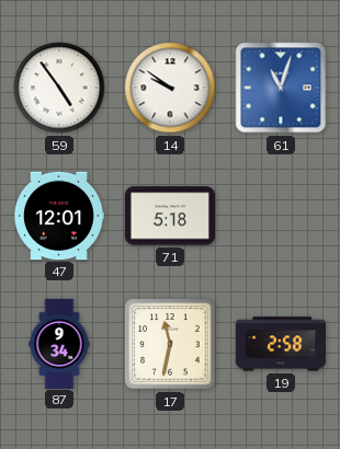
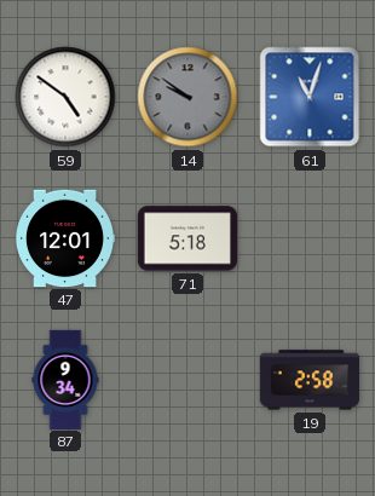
59: 4:54 -> 4:51
14 dial: white -> grey
17: 11:32 -> none
